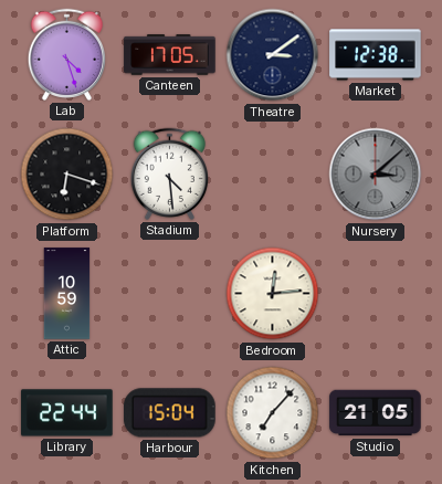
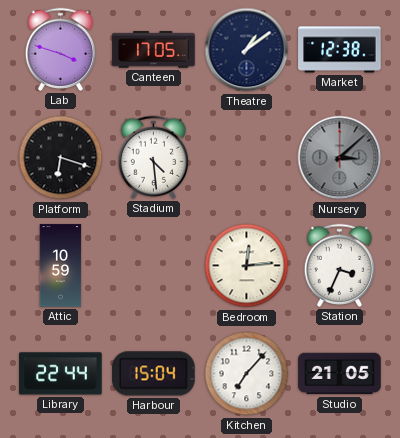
Lab: 4:27 -> 3:48
Theatre: 3:09 -> 1:09
Station: none -> 3:34
